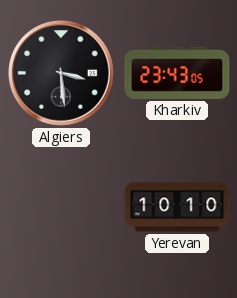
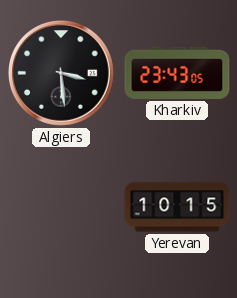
Yerevan: 10:10 -> 10:15
